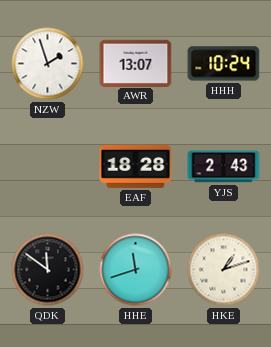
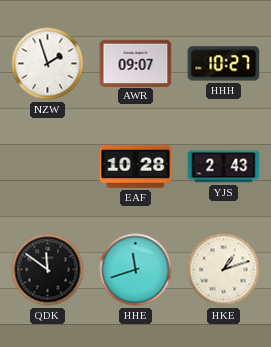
AWR: 13:07 -> 09:07
HHH: 10:24 -> 10:27
EAF: 18:28 -> 10:28
